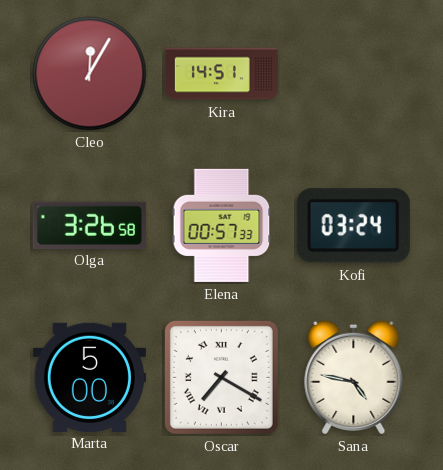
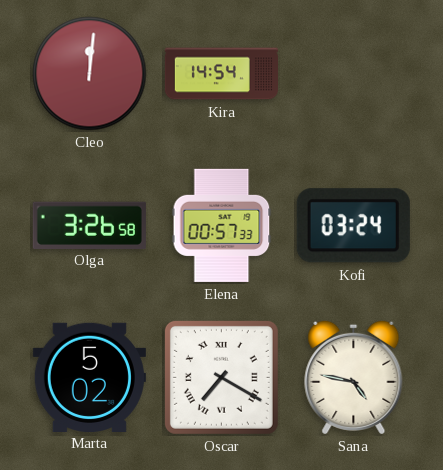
Cleo: 12:05 -> 12:01
Kira: 14:51 -> 14:54
Marta: 5:00 -> 5:02
